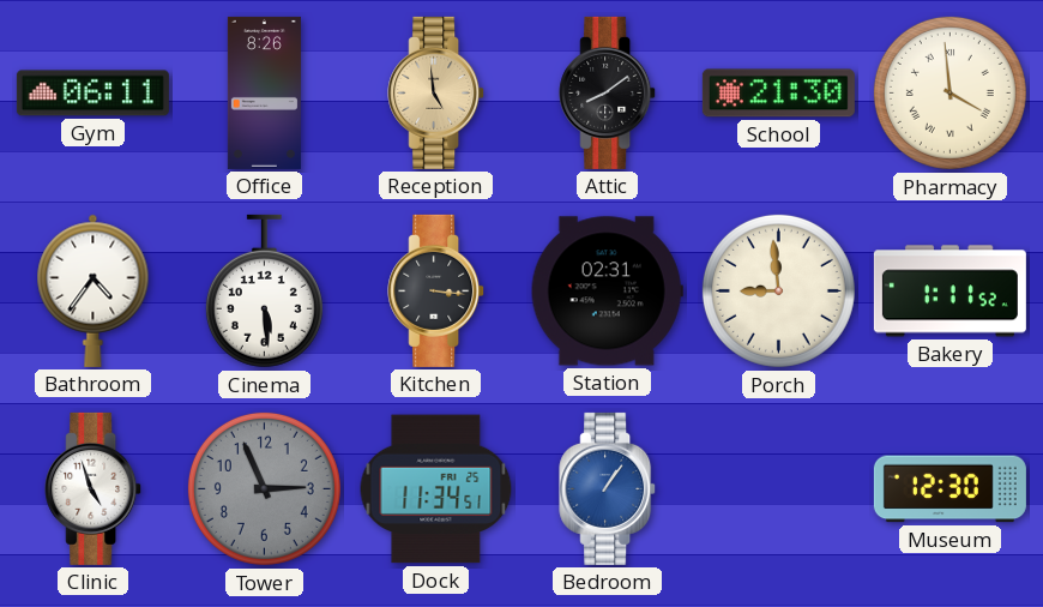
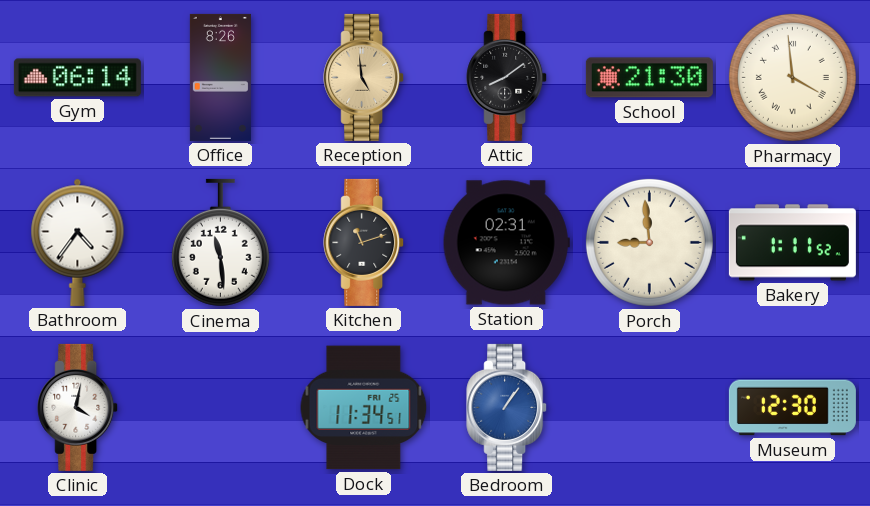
Gym: 06:11 -> 06:14
Cinema: 5:29 -> 11:29
Kitchen: 3:16 -> 11:12
Clinic: 4:57 -> 4:02
Tower: 2:56 -> none
